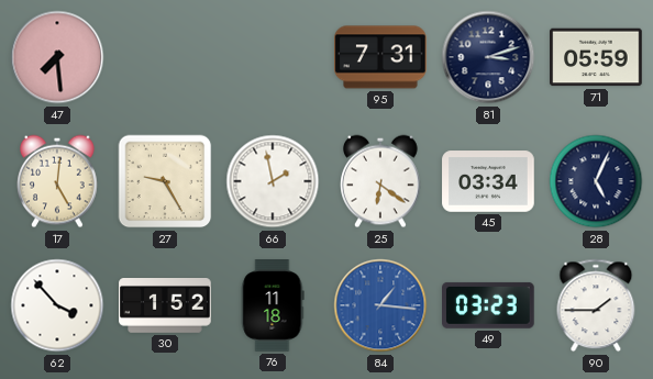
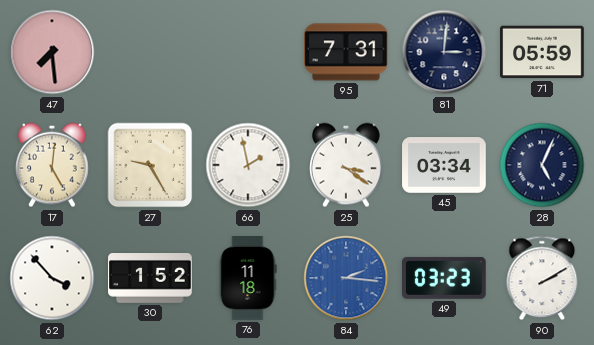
81: 3:12 -> 3:01
25: 6:21 -> 3:21
84: 1:16 -> 2:16
90: 1:45 -> 2:10
